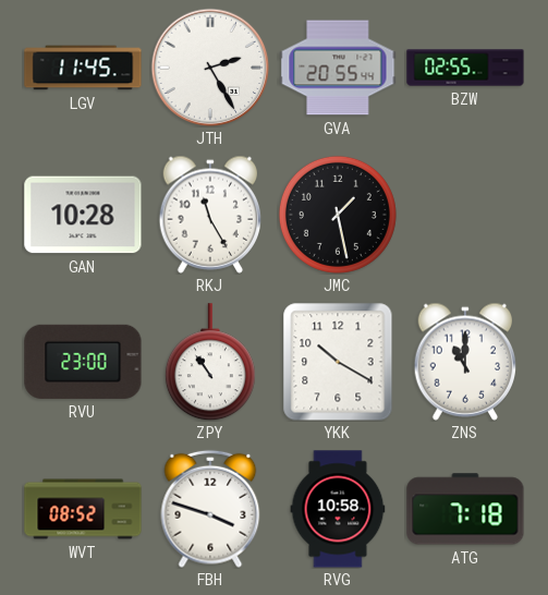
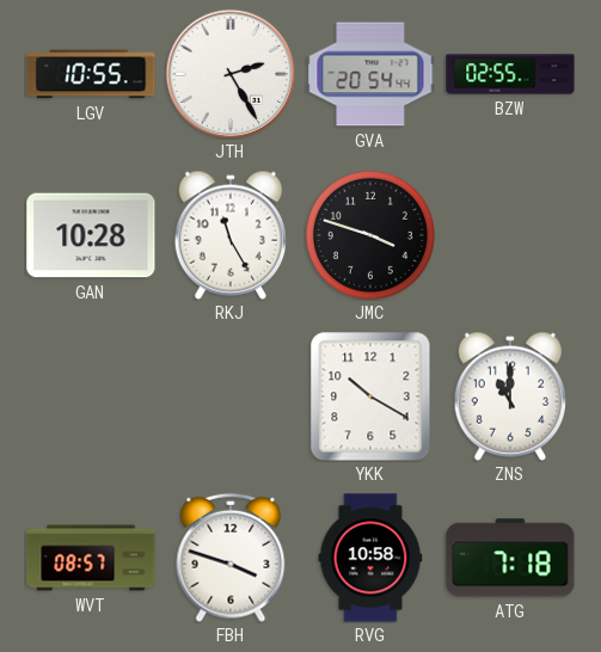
LGV: 11:45 -> 10:55
GVA: 20:55 -> 20:54
JMC: 1:28 -> 3:48
RVU: 23:00 -> none
ZPY: 10:54 -> none
WVT: 08:52 -> 08:57
